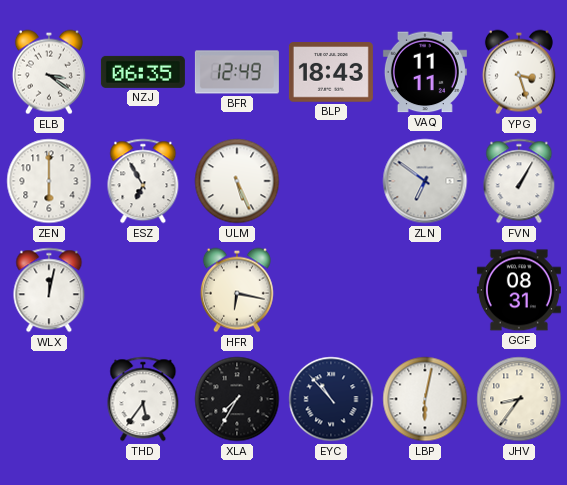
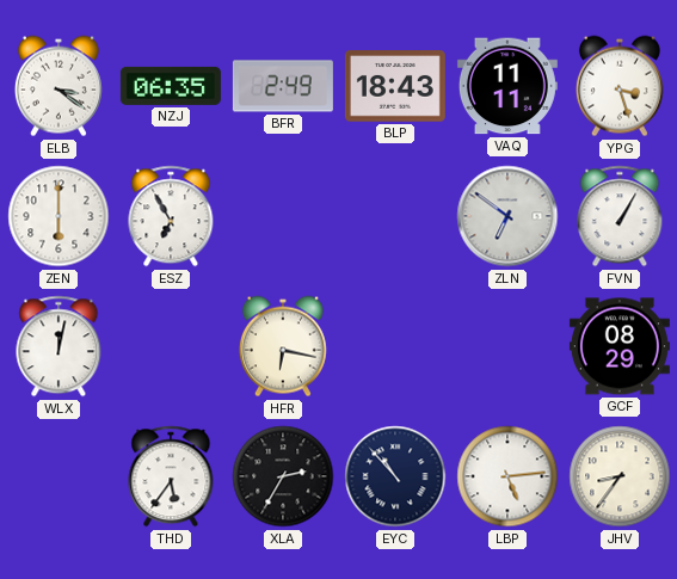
BFR: 12:49 -> 2:49
ULM: 5:26 -> none
GCF: 08:31 -> 08:29
XLA: 7:35 -> 2:35
LBP: 6:02 -> 5:14
